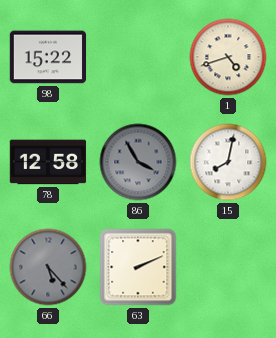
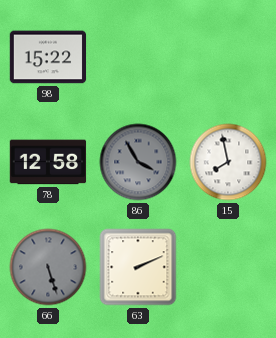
1: 4:42 -> none
15: 8:02 -> 7:58
66: 5:23 -> 5:27
